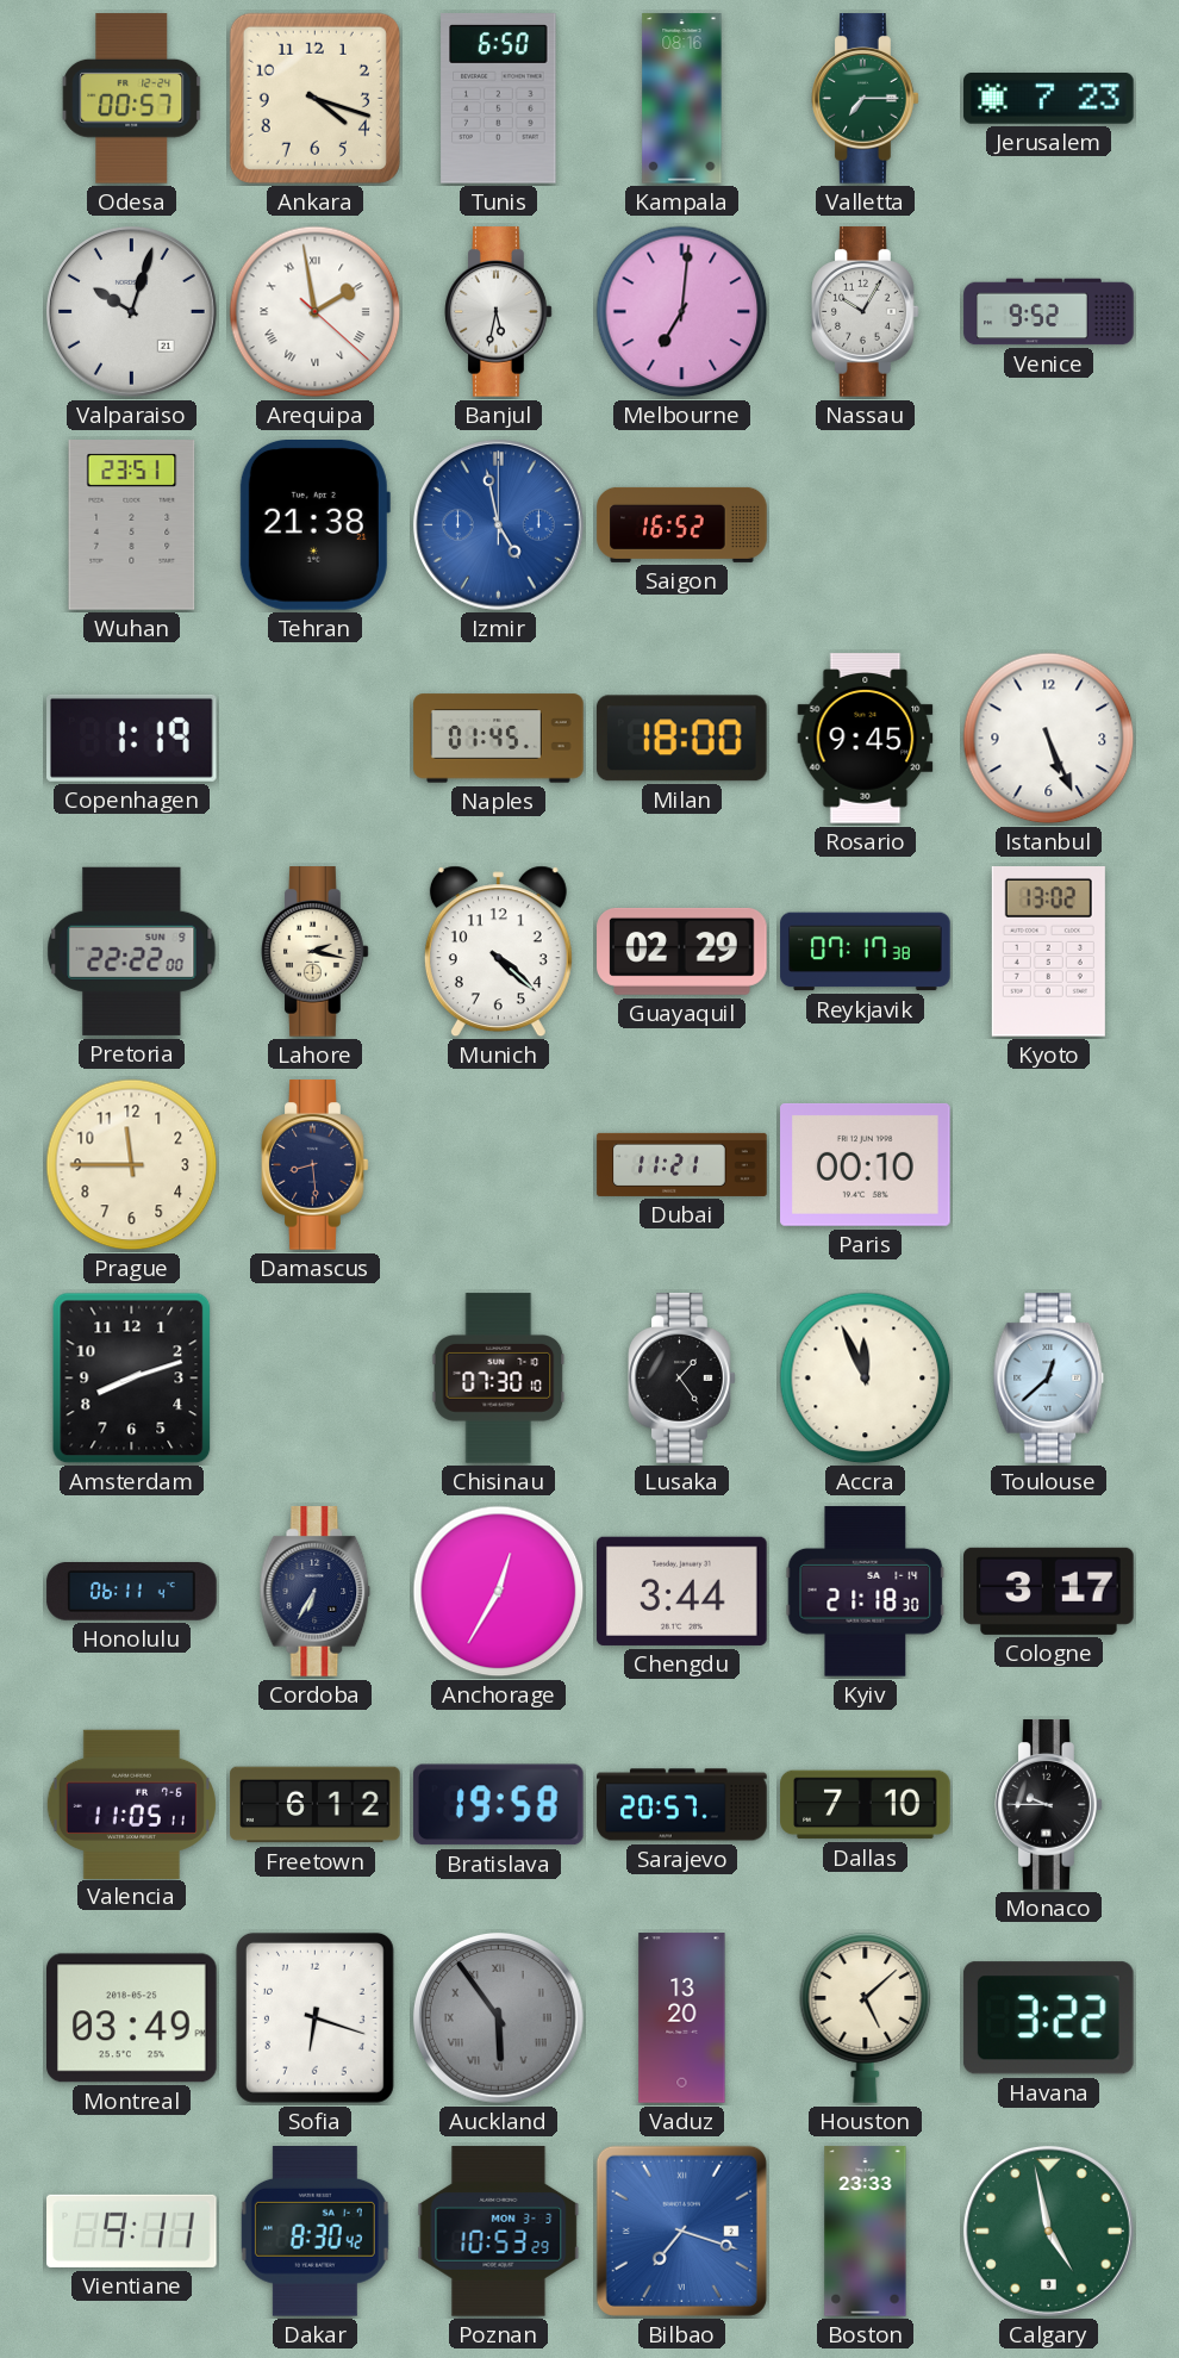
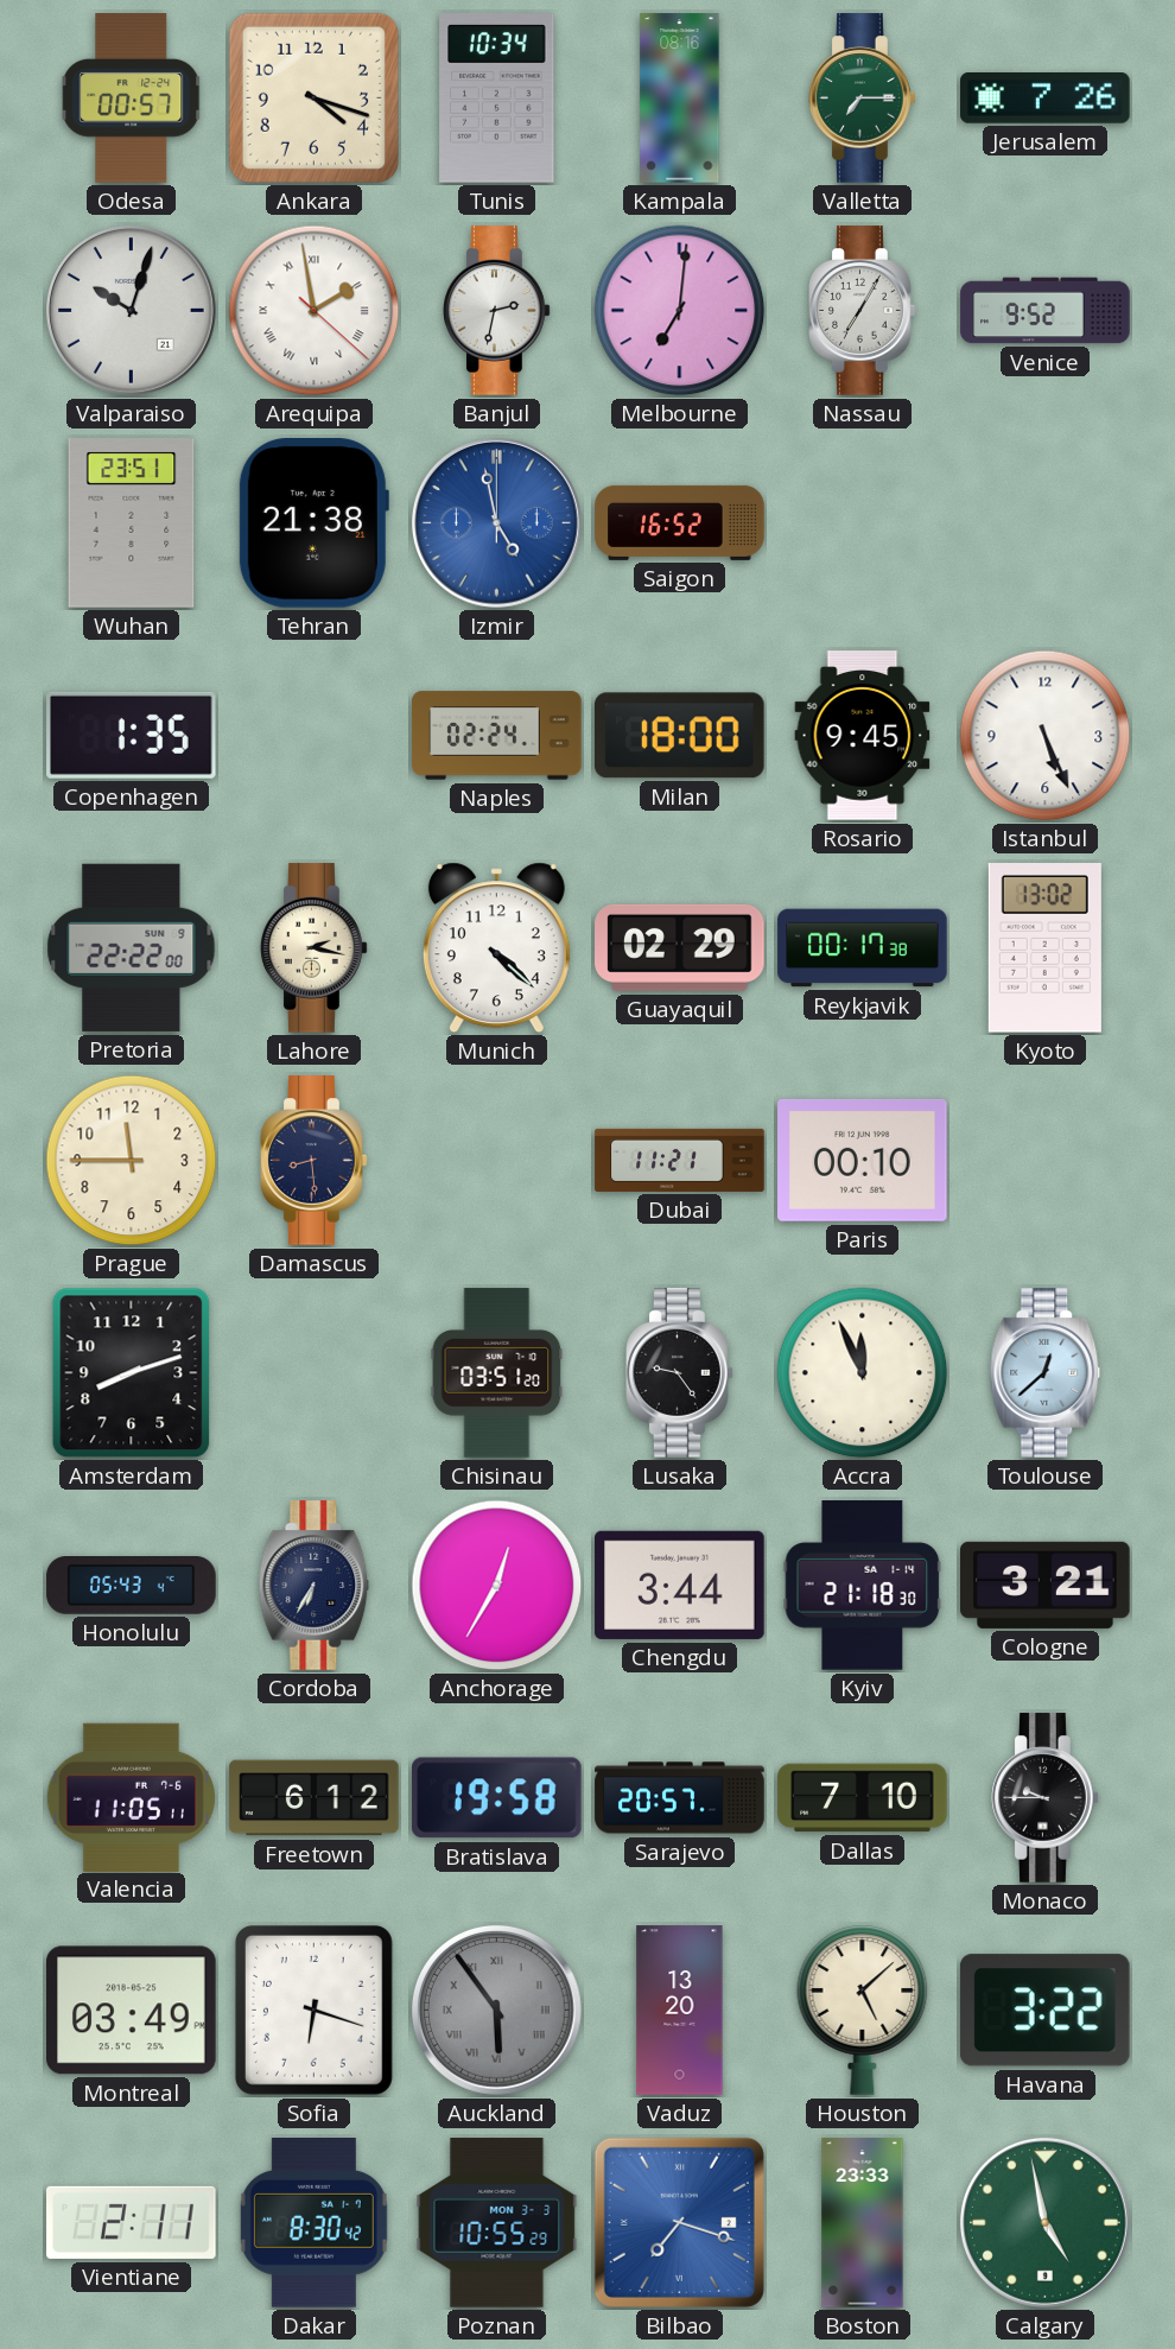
Tunis: 6:50 -> 10:34
Jerusalem: 7:23 -> 7:26
Banjul: 5:32 -> 2:32
Nassau: 10:05 -> 7:05
Copenhagen: 1:19 -> 1:35
Naples: 01:45 -> 02:24
Reykjavik: 07:17 -> 00:17
Chisinau: 07:30 -> 03:51
Lusaka: 1:24 -> 9:24
Honolulu: 06:11 -> 05:43
Cologne: 3:17 -> 3:21
Vientiane: 9:11 -> 2:11
Poznan: 10:53 -> 10:55
